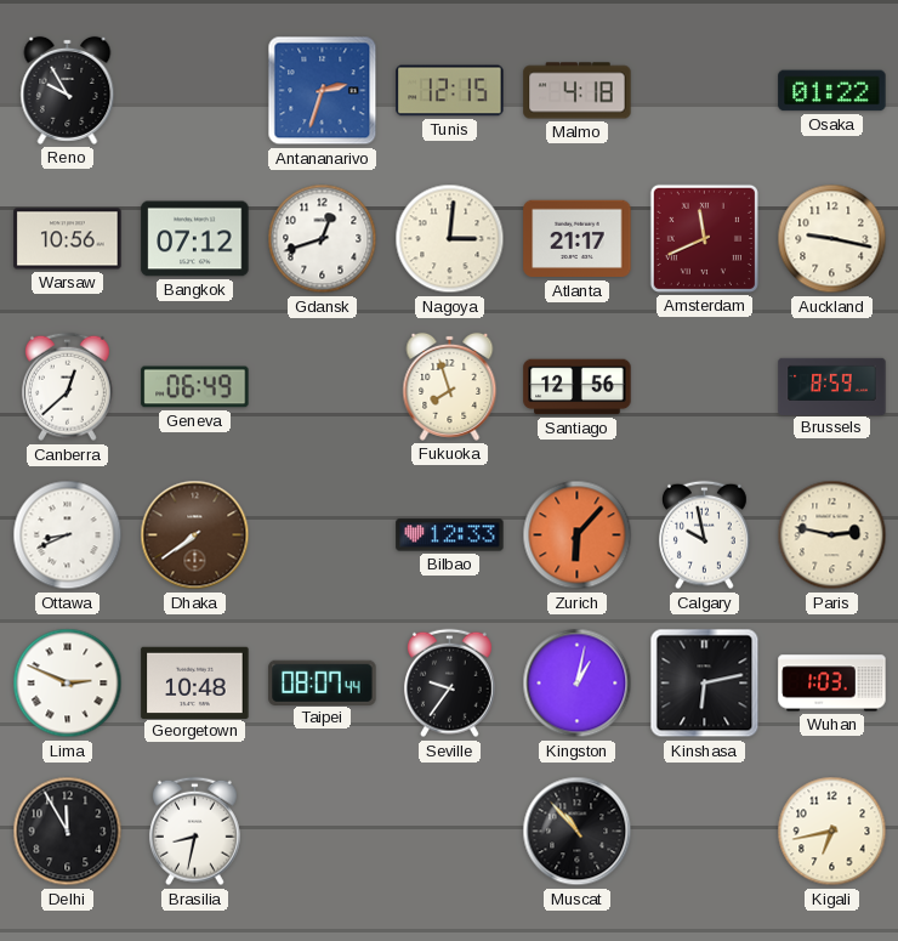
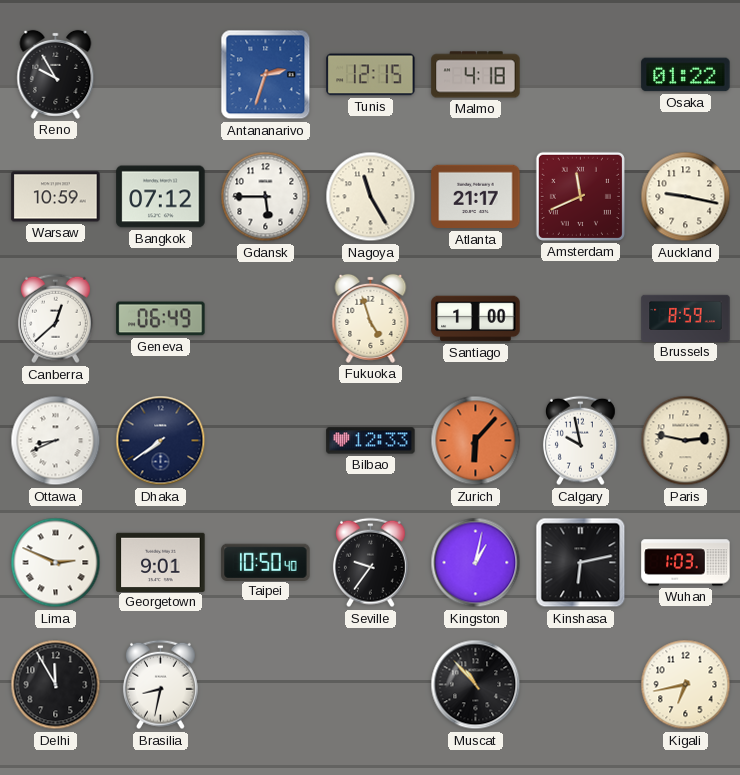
Warsaw: 10:56 -> 10:59
Gdansk: 12:42 -> 5:45
Nagoya: 3:01 -> 11:25
Fukuoka: 7:57 -> 4:57
Santiago: 12:56 -> 1:00
Dhaka dial: brown -> navy
Georgetown: 10:48 -> 9:01
Taipei: 08:07 -> 10:50
